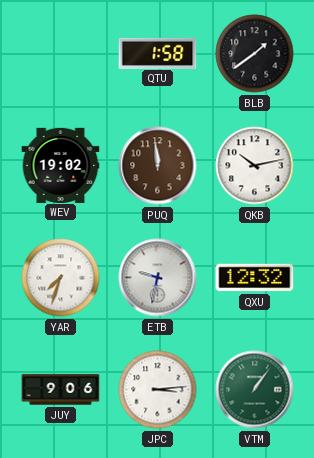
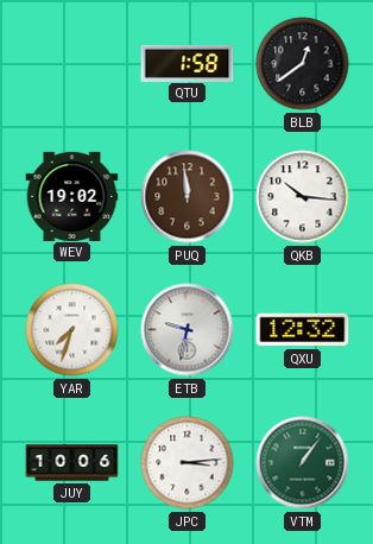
BLB: 1:39 -> 12:39
QKB: 10:13 -> 10:16
JUY: 9:06 -> 10:06
